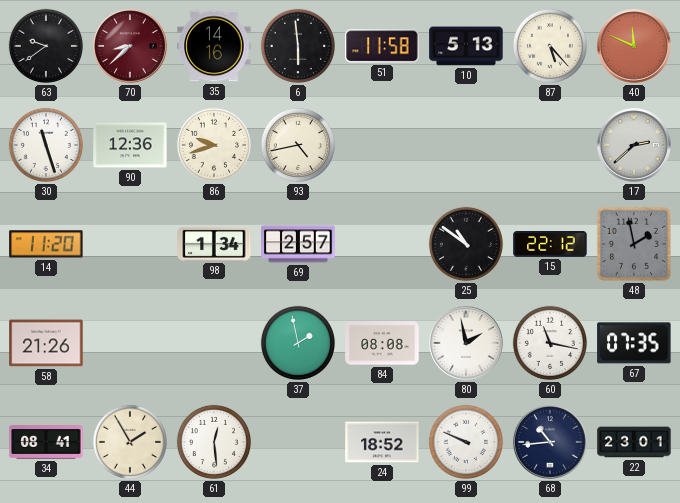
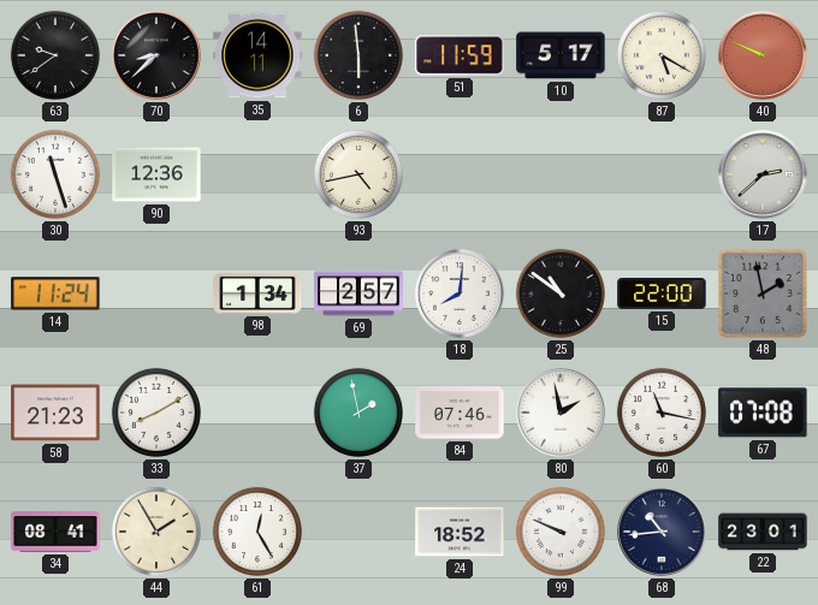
70 dial: burgundy -> black
35: 14:16 -> 14:11
51: 11:58 -> 11:59
10: 5:13 -> 5:17
87: 5:23 -> 5:20
40: 11:49 -> 9:49
86: 9:42 -> none
14: 11:20 -> 11:24
18: none -> 8:01
15: 22:12 -> 22:00
58: 21:26 -> 21:23
33: none -> 8:10
84: 08:08 -> 07:46
67: 07:35 -> 07:08
61: 12:29 -> 12:25
